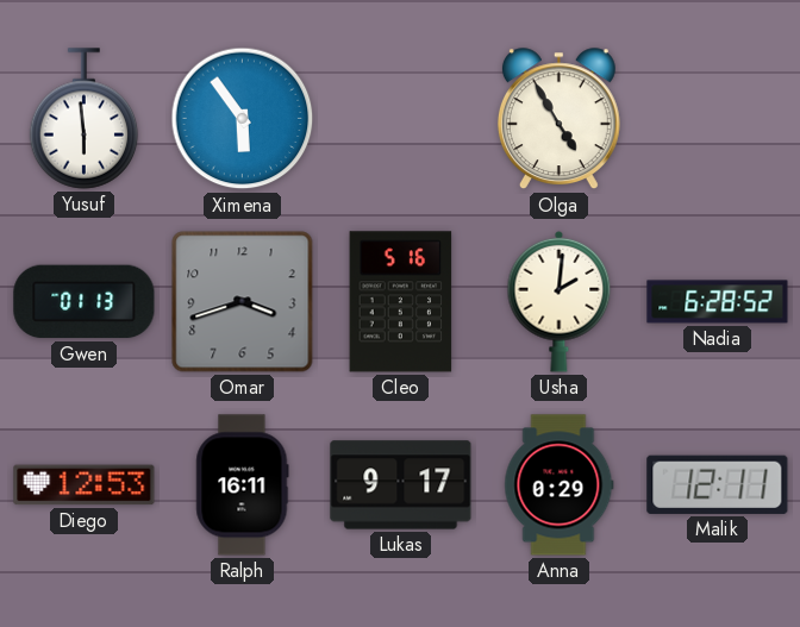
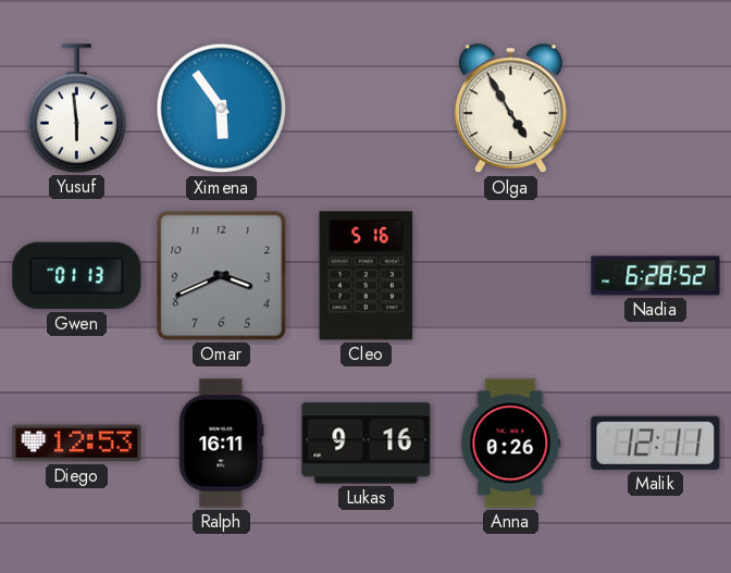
Omar: 3:42 -> 3:41
Usha: 2:01 -> none
Lukas: 9:17 -> 9:16
Anna: 0:29 -> 0:26
